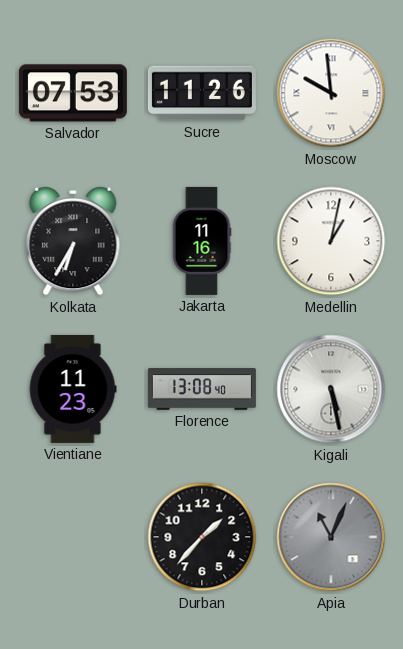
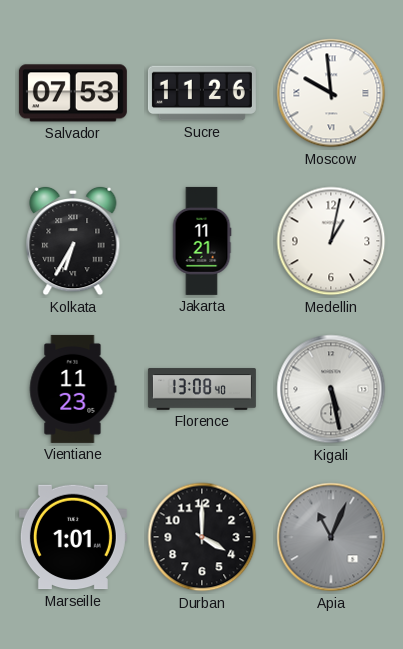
Jakarta: 11:16 -> 11:21
Marseille: none -> 1:01
Durban: 1:37 -> 4:00
